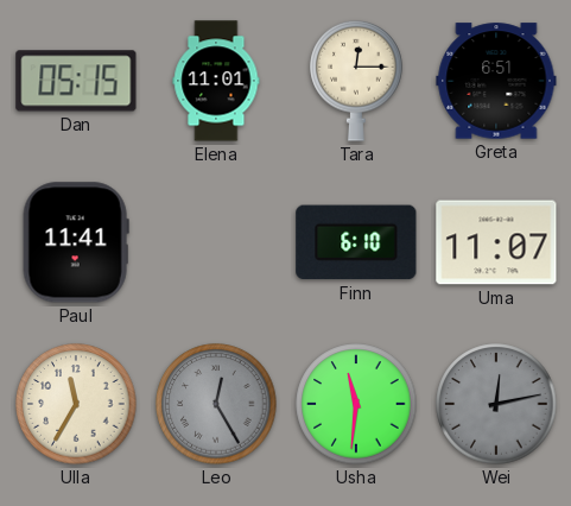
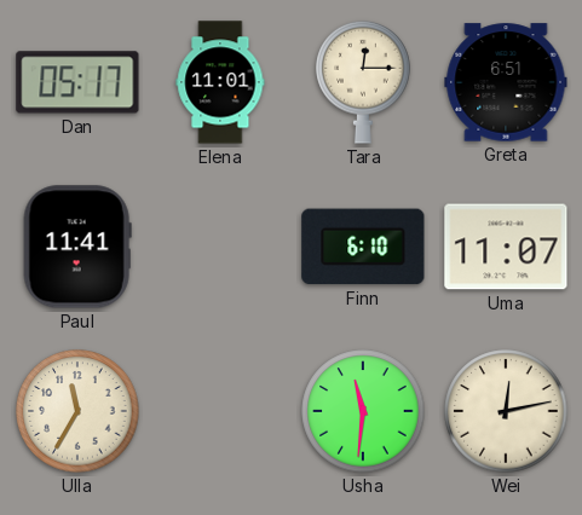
Dan: 05:15 -> 05:17
Leo: 12:25 -> none
Wei dial: grey -> cream
